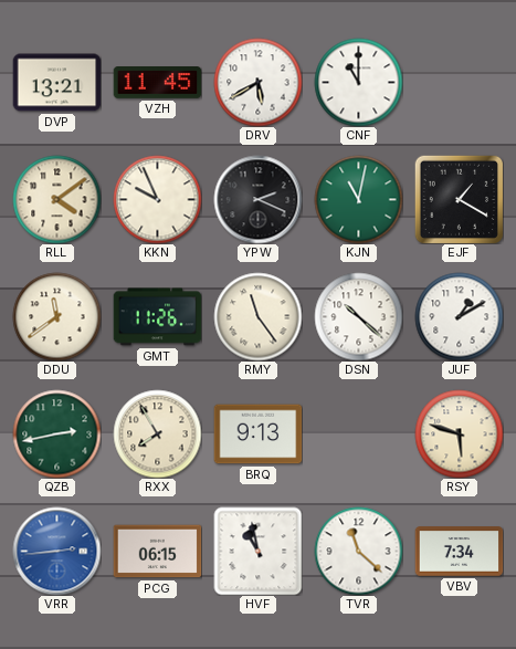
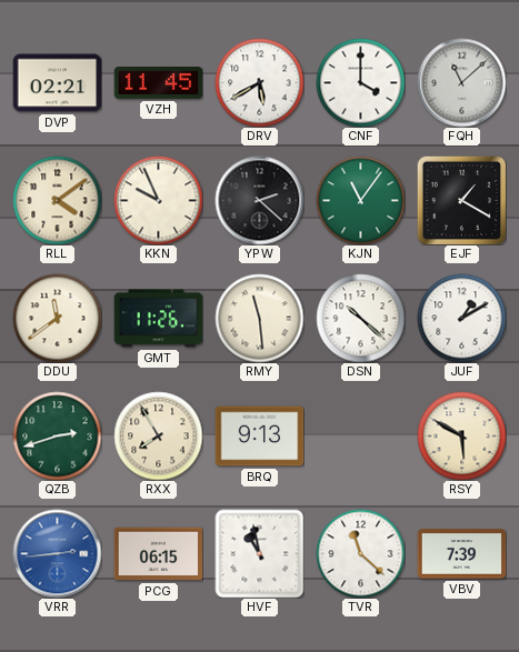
DVP: 13:21 -> 02:21
CNF: 11:00 -> 4:00
FQH: none -> 11:08
YPW: 2:19 -> 2:22
KJN: 11:02 -> 11:06
RMY: 11:24 -> 11:29
QZB: 2:43 -> 2:42
RSY: 5:48 -> 5:50
VBV: 7:34 -> 7:39
